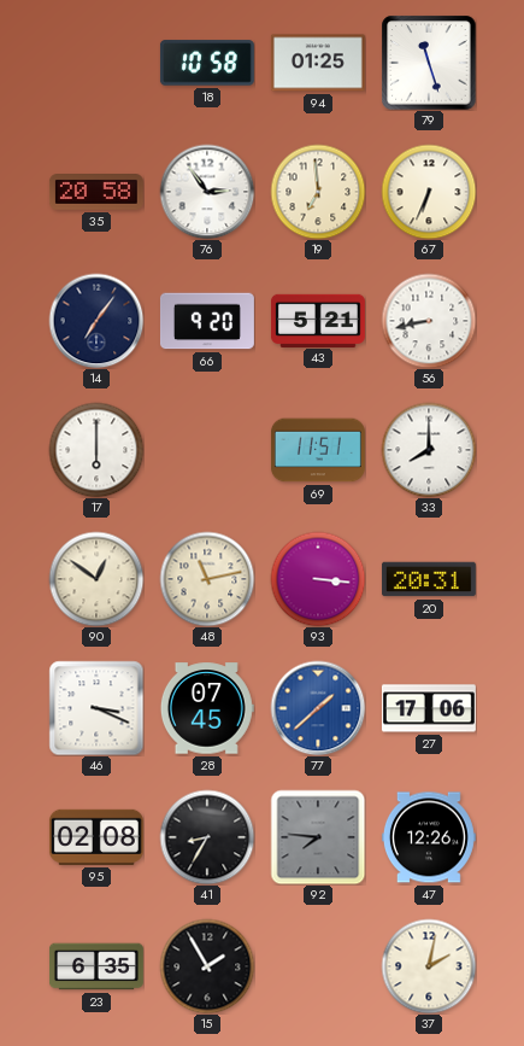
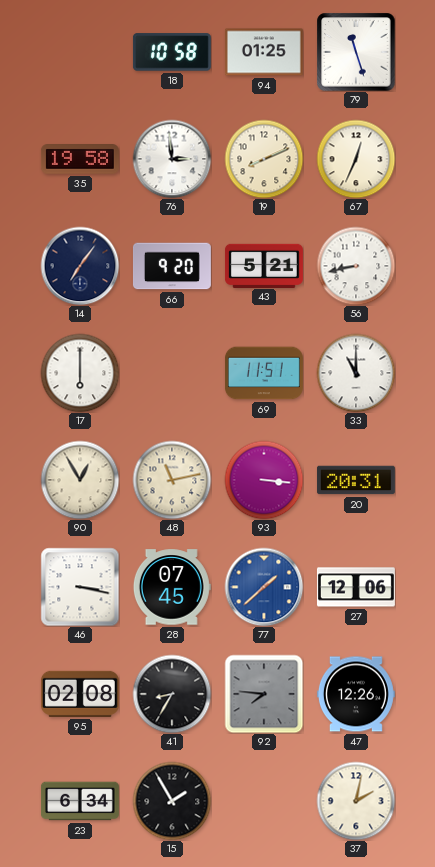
35: 20:58 -> 19:58
76: 2:54 -> 2:59
19: 6:59 -> 8:11
67: 6:34 -> 12:34
33: 8:00 -> 11:00
90: 12:51 -> 12:55
46: 3:19 -> 3:17
27: 17:06 -> 12:06
23: 6:35 -> 6:34
